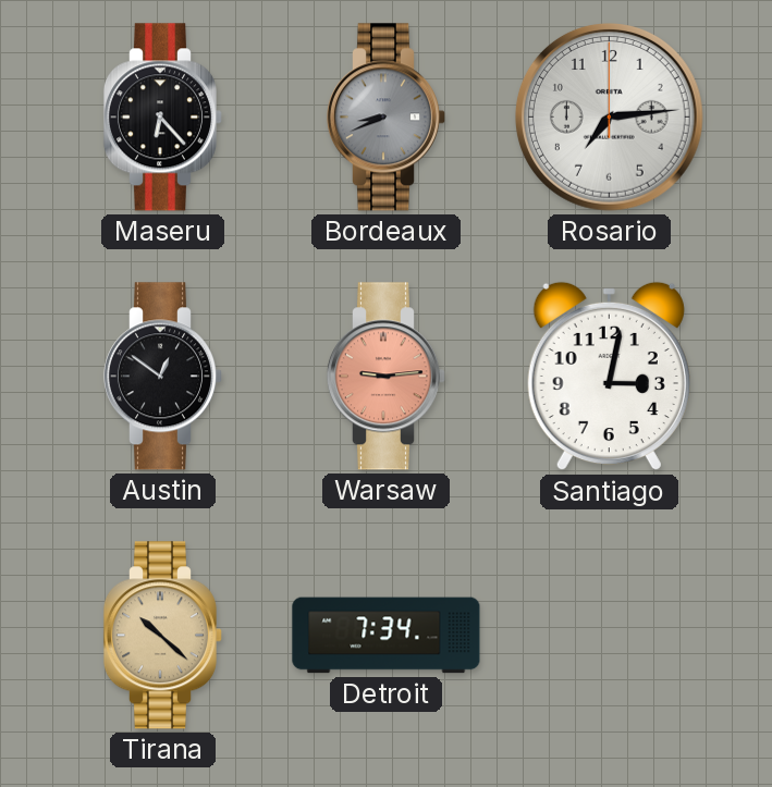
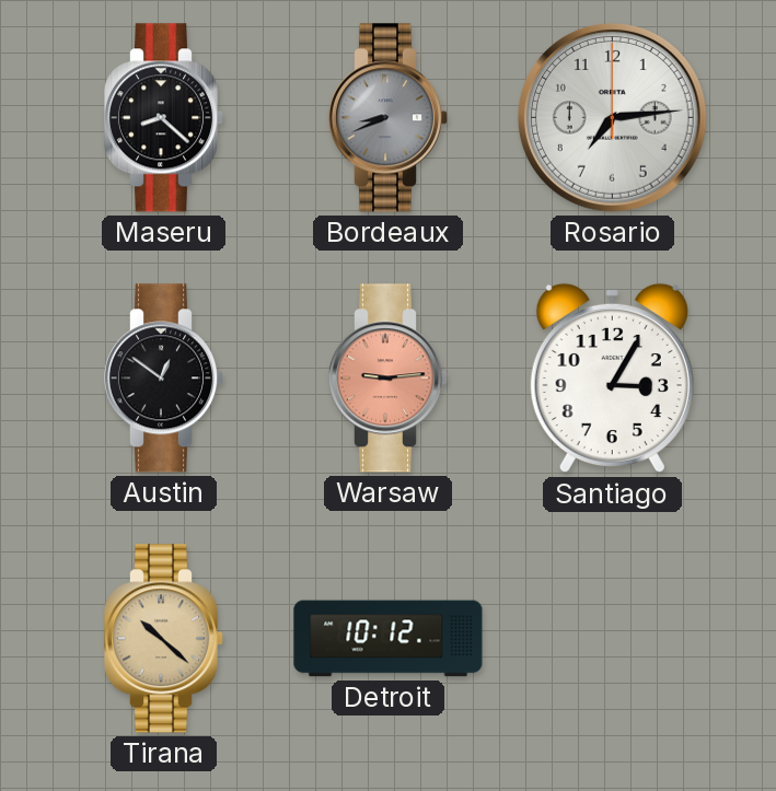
Maseru: 6:23 -> 8:22
Santiago: 3:02 -> 3:05
Detroit: 7:34 -> 10:12
